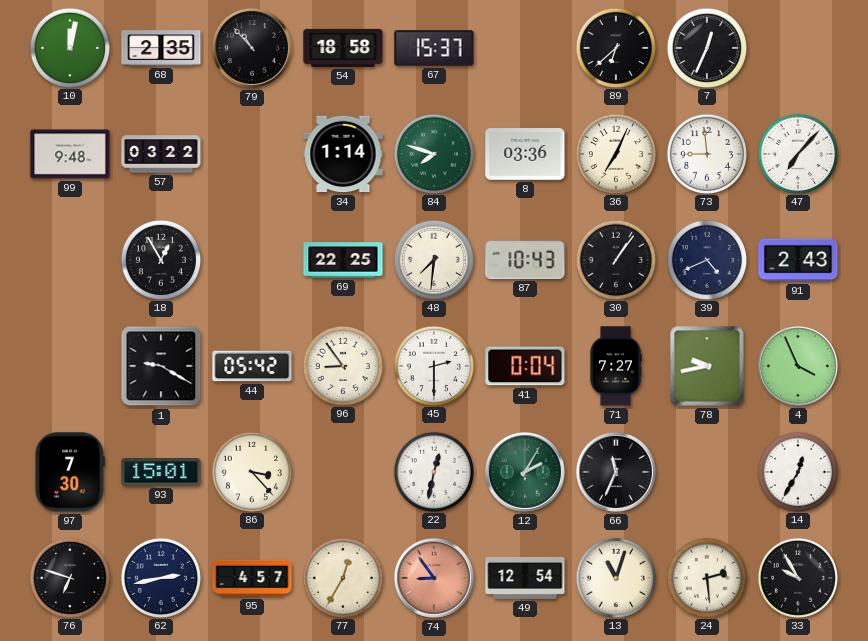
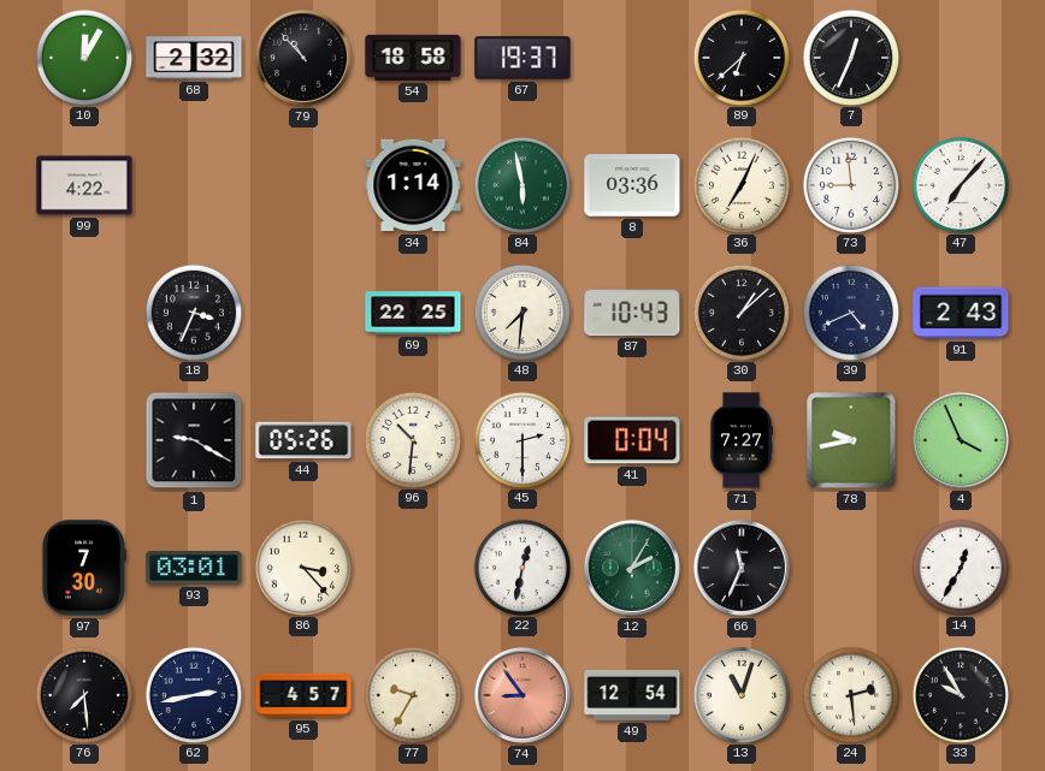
10: 12:02 -> 12:05
68: 2:35 -> 2:32
67: 15:37 -> 19:37
99: 9:48 -> 4:22
57: 03:22 -> none
84: 7:48 -> 5:58
18: 12:55 -> 3:34
30: 1:06 -> 1:08
44: 05:42 -> 05:26
96: 8:54 -> 10:31
93: 15:01 -> 03:01
76: 6:48 -> 7:29
77: 12:35 -> 9:35
